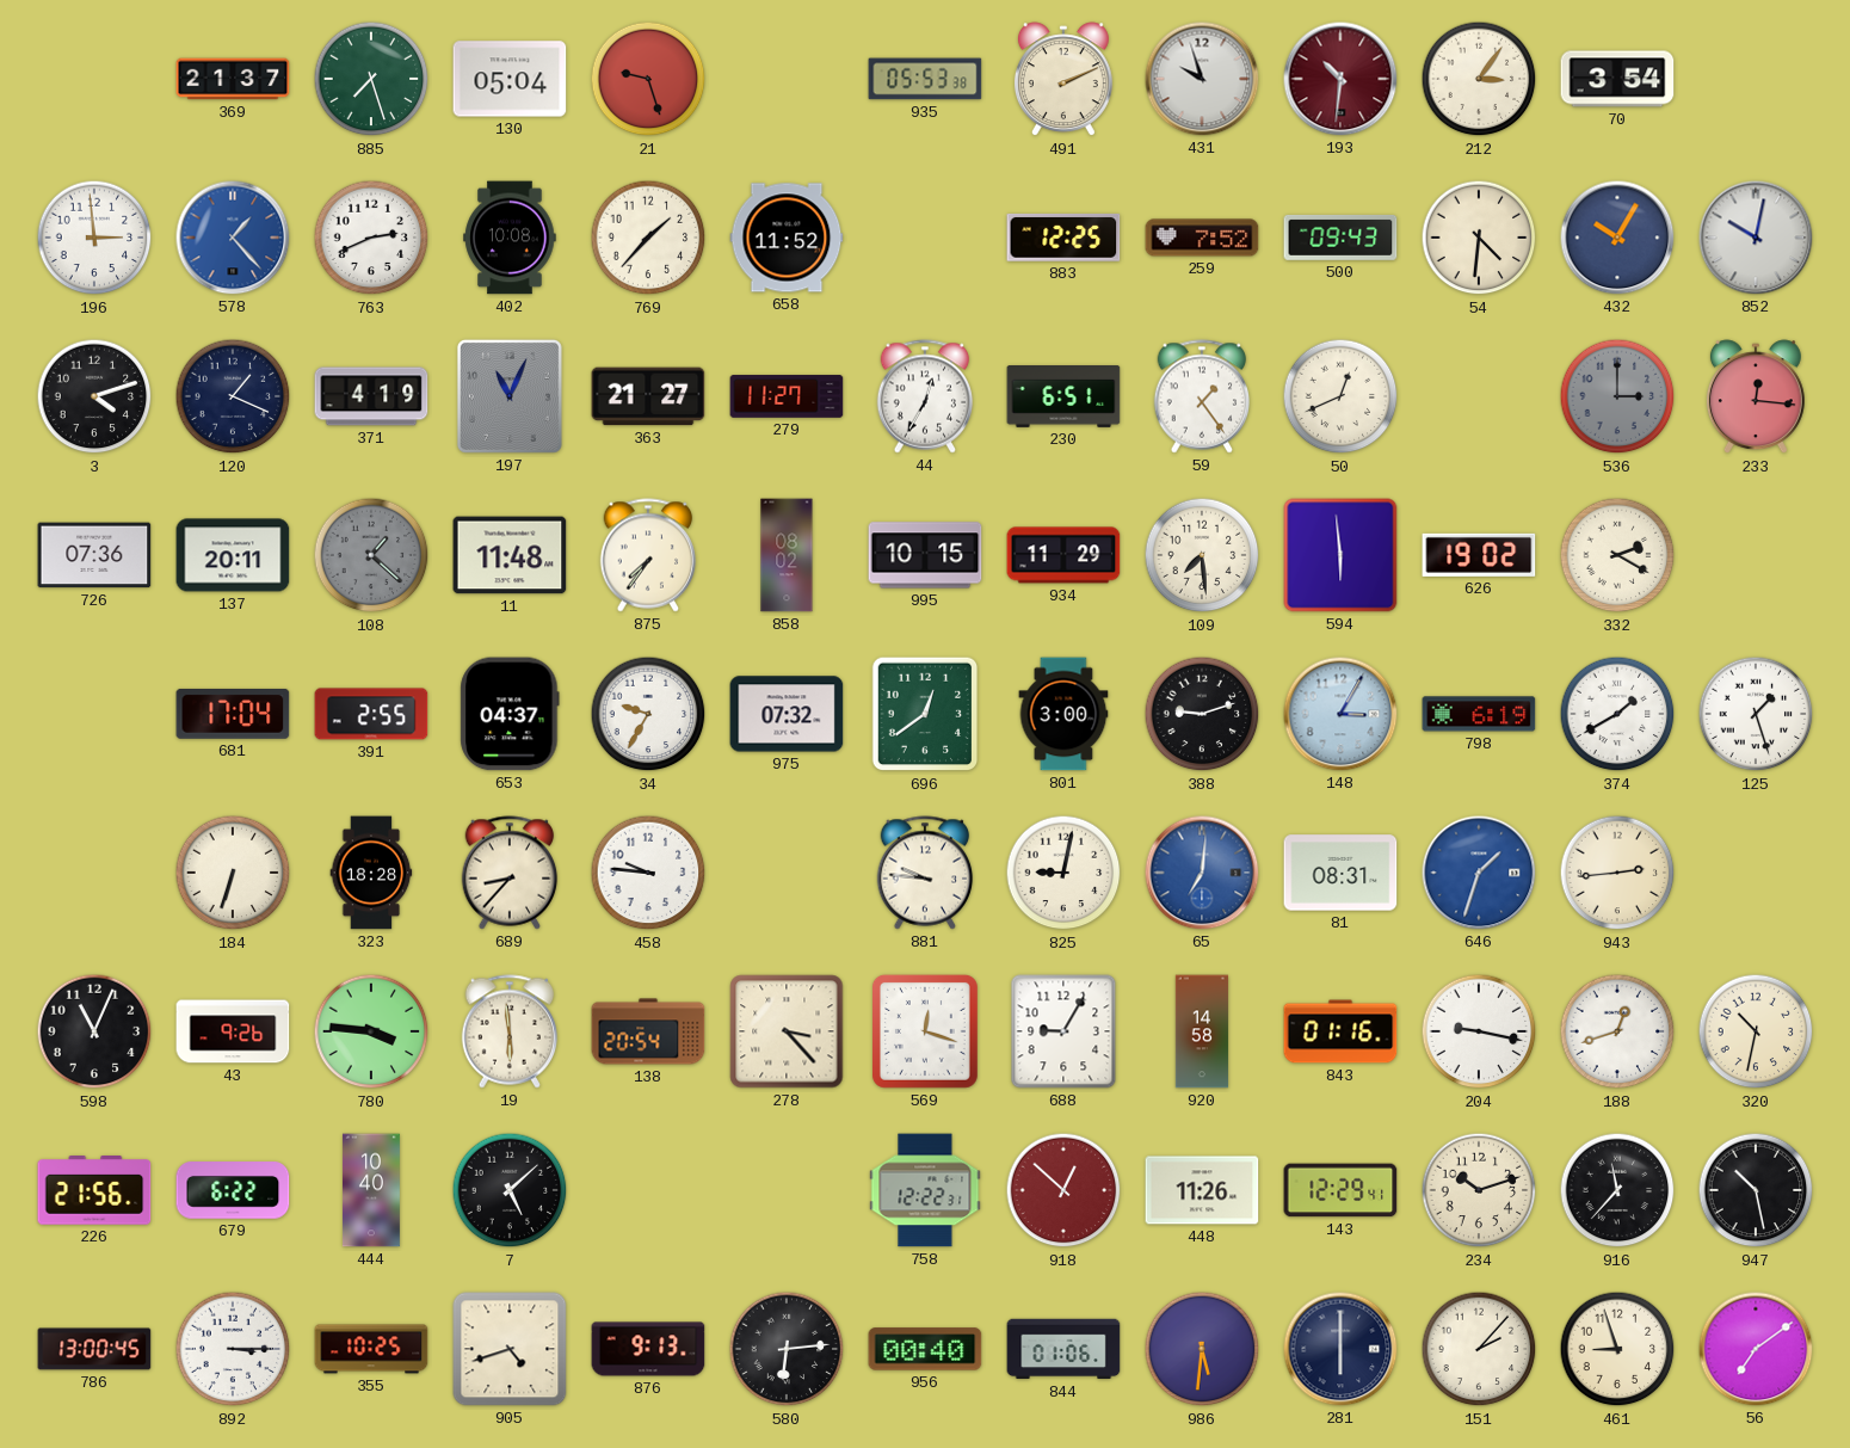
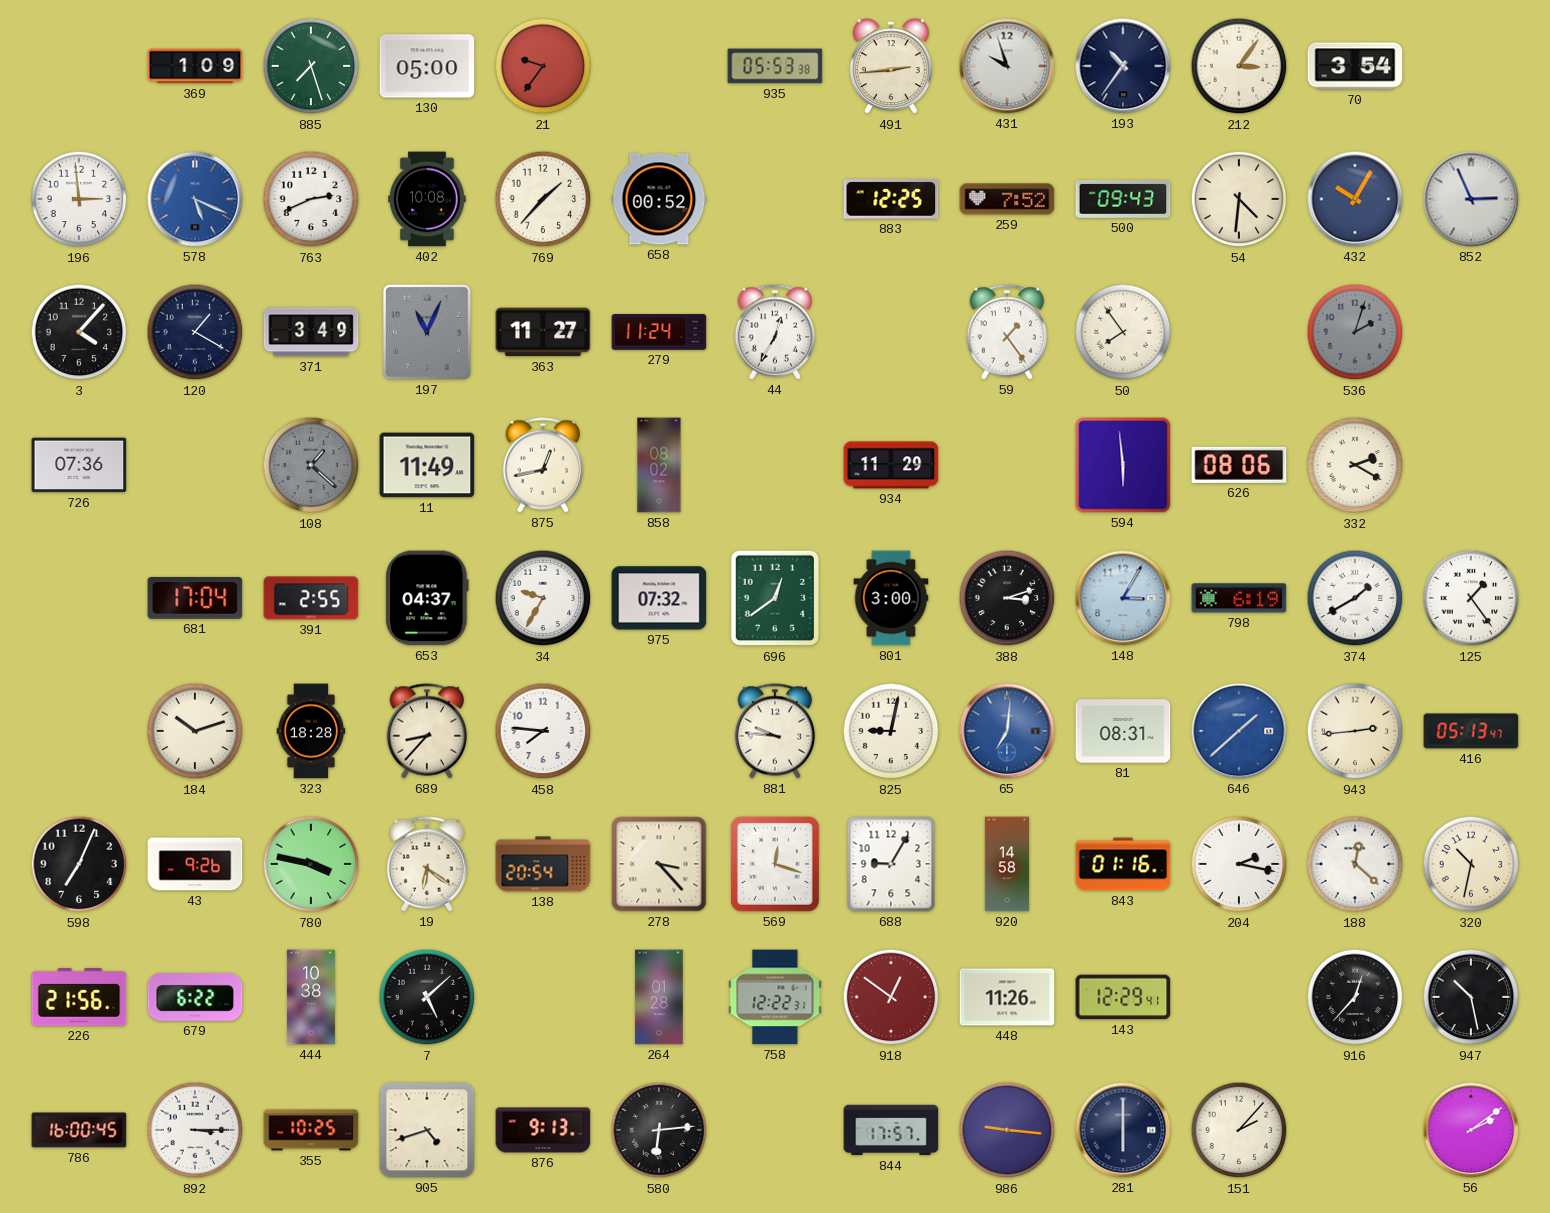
369: 21:37 -> 1:09
130: 05:04 -> 05:00
21: 9:27 -> 9:36
491: 2:11 -> 2:44
193: 10:31 -> 10:36
193 dial: burgundy -> navy
578: 1:23 -> 5:19
658: 11:52 -> 00:52
852: 10:02 -> 2:56
3: 4:12 -> 4:07
120: 1:19 -> 1:20
371: 4:19 -> 3:49
363: 21:27 -> 11:27
279: 11:27 -> 11:24
230: 6:51 -> none
50: 12:41 -> 7:54
536: 3:00 -> 2:03
233: 12:16 -> none
137: 20:11 -> none
11: 11:48 -> 11:49
875: 7:36 -> 12:43
995: 10:15 -> none
109: 7:29 -> none
626: 19:02 -> 08:06
388: 9:12 -> 3:12
125: 1:27 -> 1:24
184: 6:33 -> 10:12
458: 9:46 -> 7:46
646: 1:33 -> 1:38
416: none -> 05:13
598: 11:04 -> 7:04
780: 3:46 -> 3:47
19: 5:59 -> 6:21
204: 9:17 -> 2:17
188: 12:42 -> 12:22
444: 10:40 -> 10:38
264: none -> 01:28
918: 12:52 -> 12:51
234: 10:12 -> none
916: 11:37 -> 12:37
786: 13:00 -> 16:00
956: 00:40 -> none
844: 01:06 -> 17:57
986: 5:31 -> 9:16
461: 8:57 -> none
56: 7:09 -> 2:09
